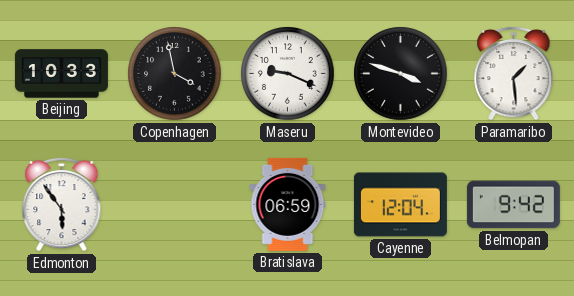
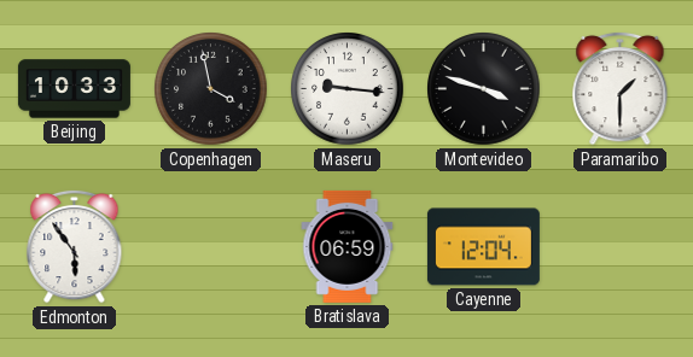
Maseru: 9:19 -> 9:16
Paramaribo: 1:29 -> 1:30
Belmopan: 9:42 -> none
